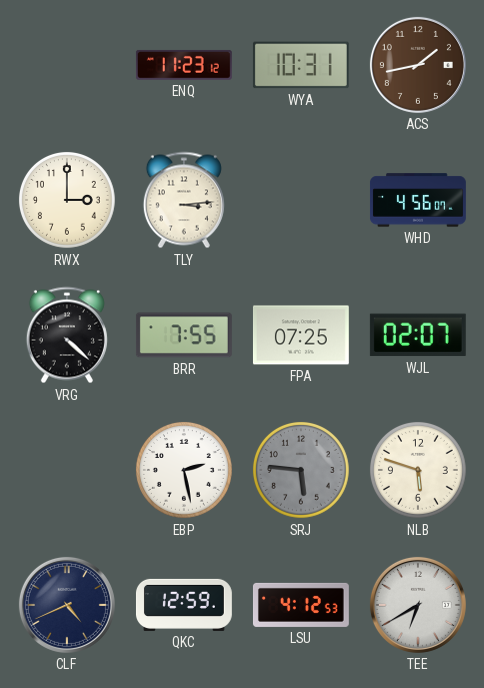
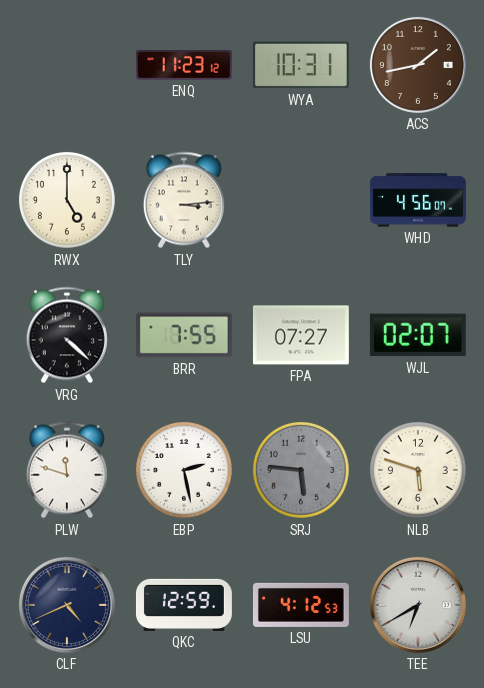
RWX: 3:00 -> 5:00
FPA: 07:25 -> 07:27
PLW: none -> 11:48
